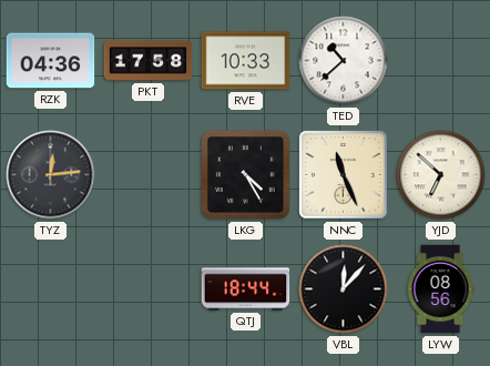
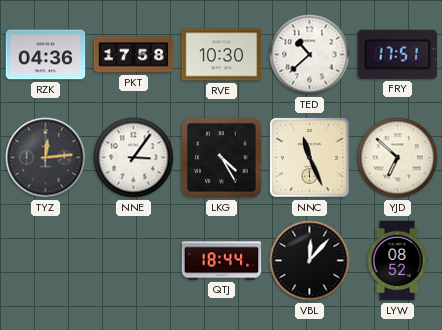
RVE: 10:33 -> 10:30
FRY: none -> 17:51
NNE: none -> 3:06
LYW: 08:56 -> 08:52
